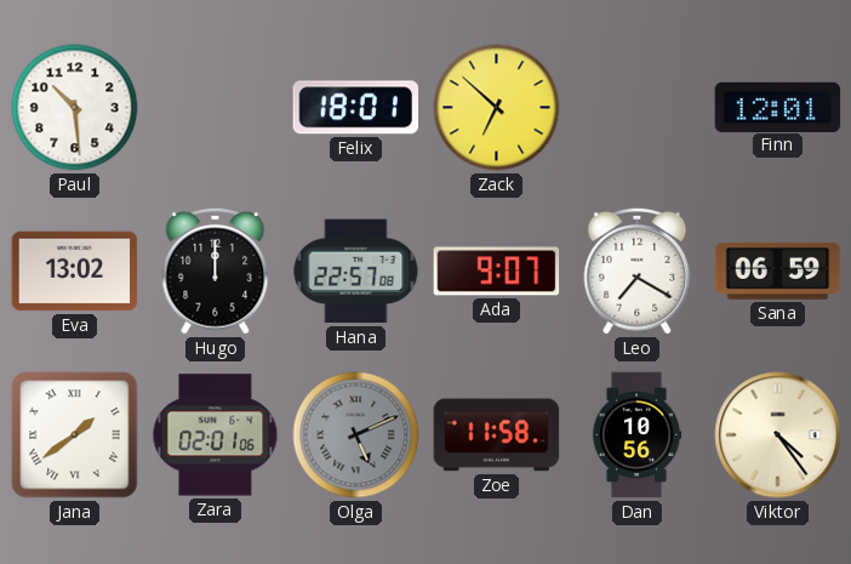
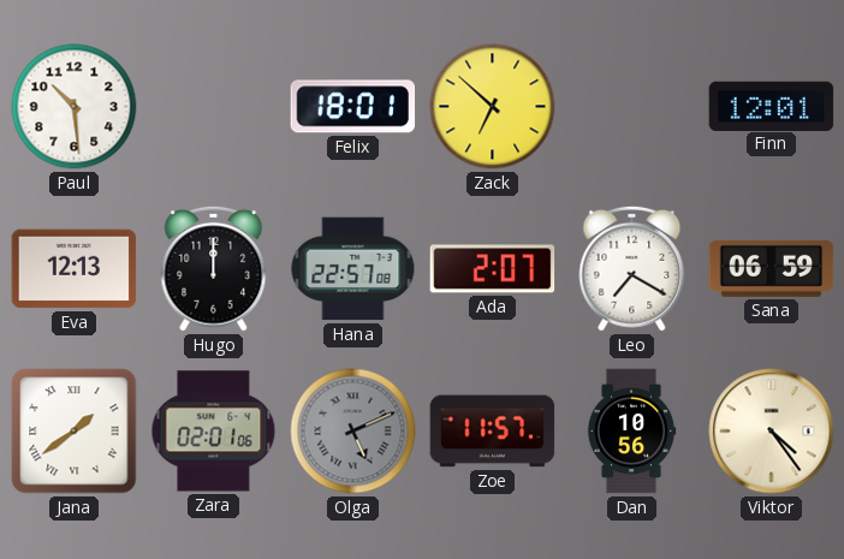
Eva: 13:02 -> 12:13
Ada: 9:07 -> 2:07
Zoe: 11:58 -> 11:57
